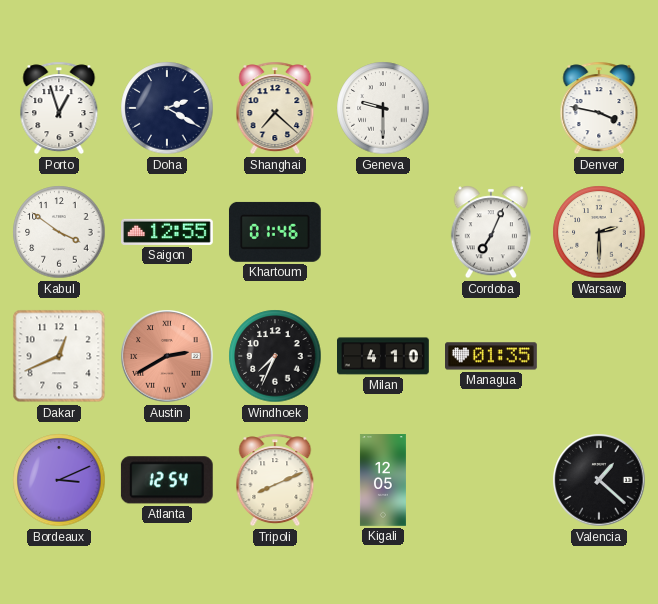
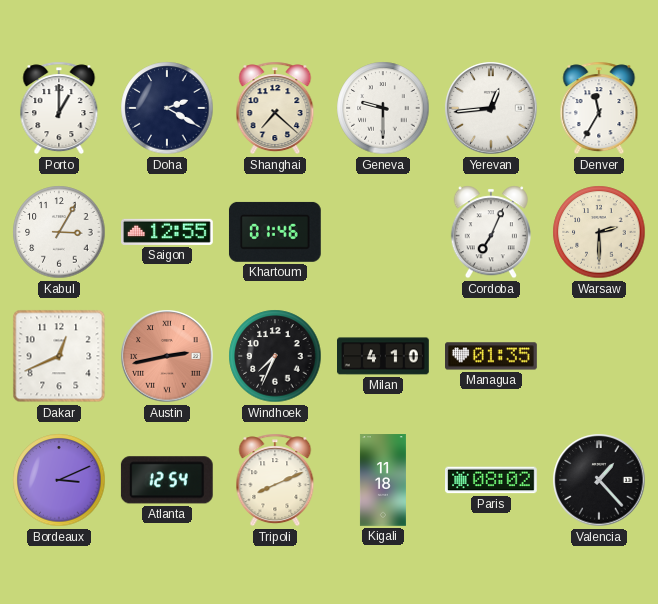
Porto: 12:57 -> 1:00
Yerevan: none -> 12:44
Denver: 3:47 -> 11:35
Kabul: 3:51 -> 3:05
Austin: 2:40 -> 2:43
Kigali: 12:05 -> 11:18
Paris: none -> 08:02
Valencia: 1:22 -> 1:23
